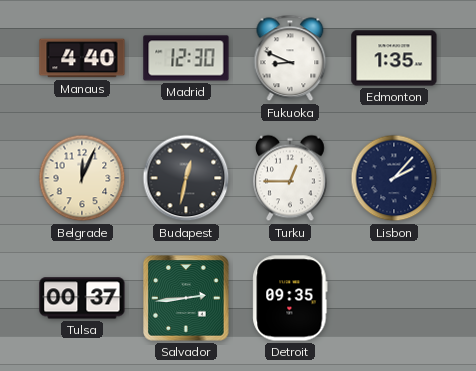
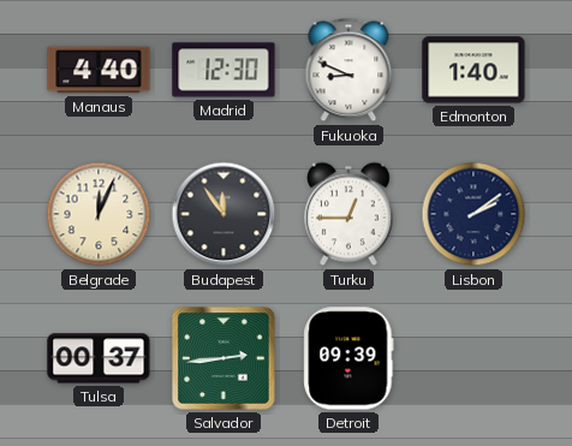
Edmonton: 1:35 -> 1:40
Budapest: 12:32 -> 11:54
Lisbon: 2:07 -> 2:09
Detroit: 09:35 -> 09:39
